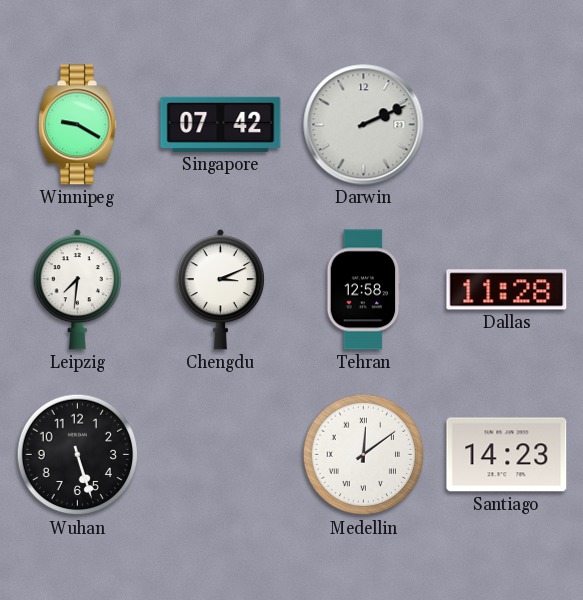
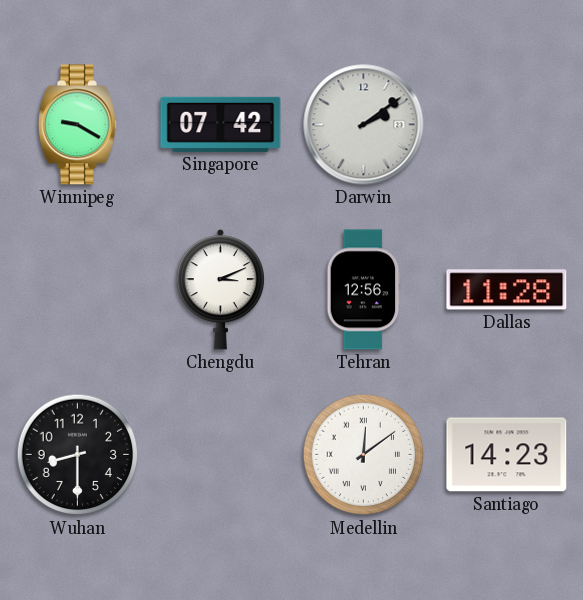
Darwin: 2:11 -> 2:09
Leipzig: 7:31 -> none
Tehran: 12:58 -> 12:56
Wuhan: 5:27 -> 8:30
